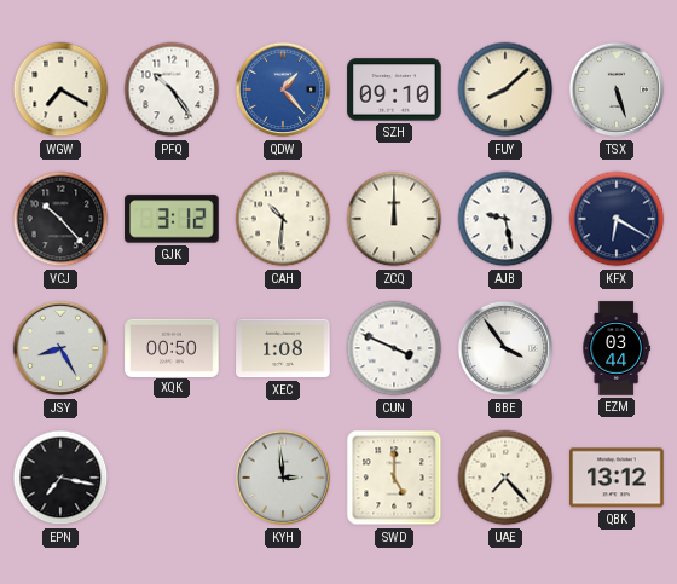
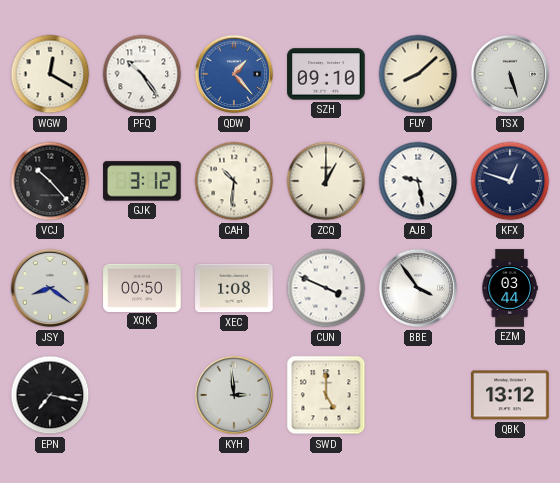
WGW: 7:20 -> 12:20
ZCQ: 12:00 -> 1:00
KFX: 6:20 -> 12:48
JSY: 8:25 -> 8:21
UAE: 7:23 -> none
